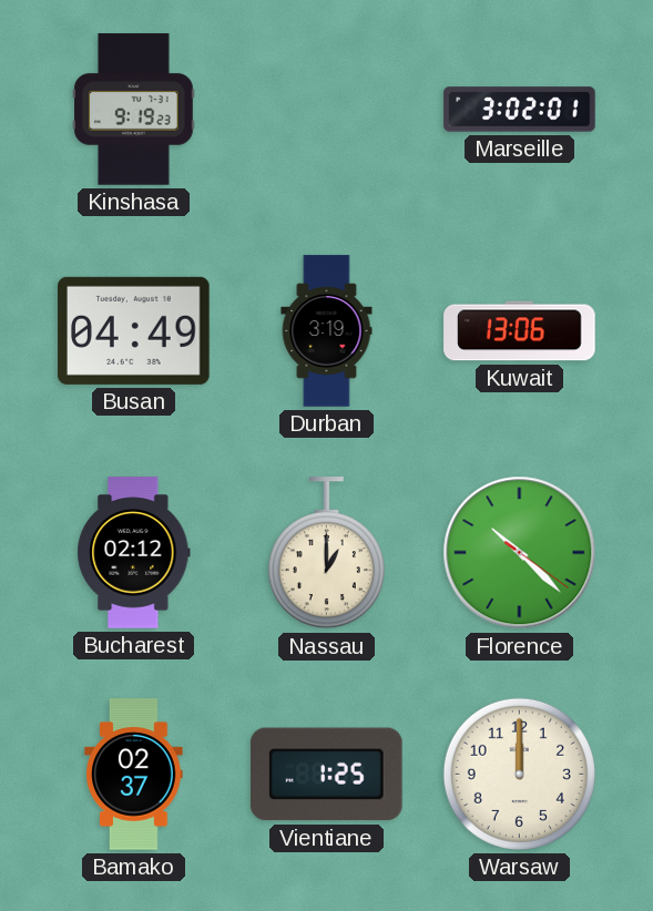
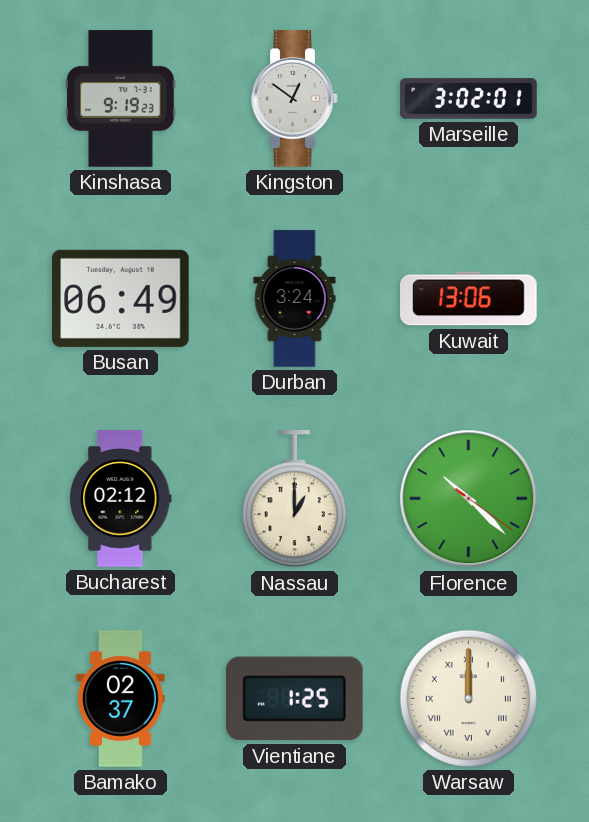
Kingston: none -> 12:51
Busan: 04:49 -> 06:49
Durban: 3:19 -> 3:24
Warsaw numerals: Arabic -> Roman
